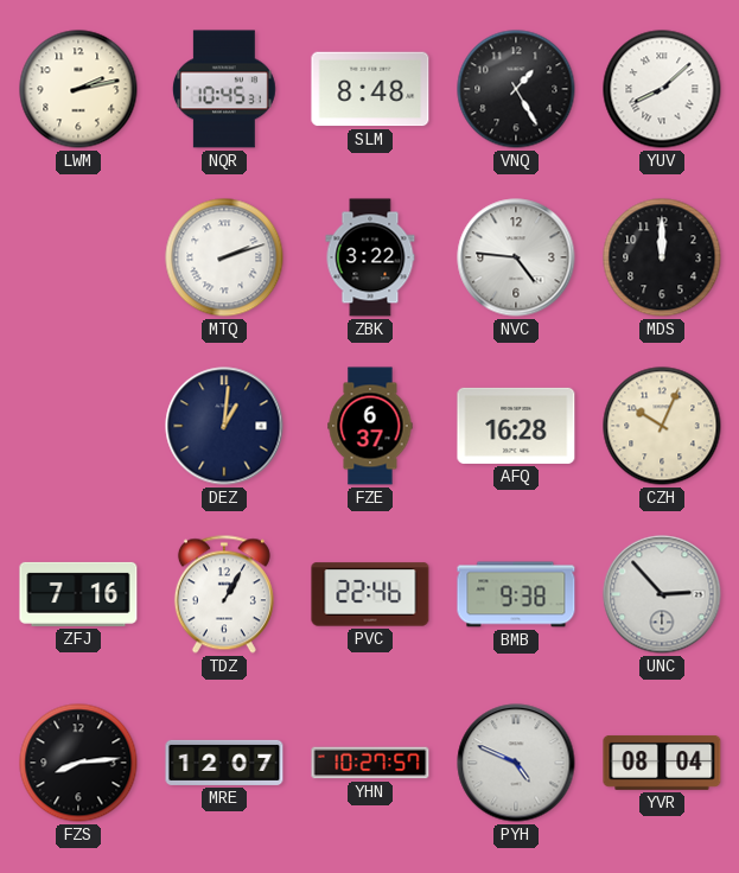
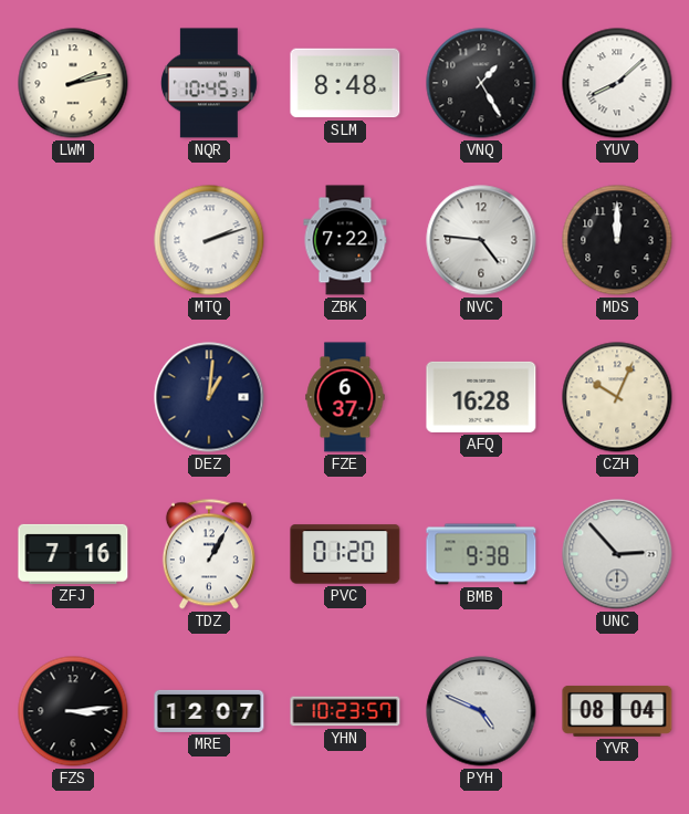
ZBK: 3:22 -> 7:22
PVC: 22:46 -> 01:20
FZS: 8:14 -> 3:14
YHN: 10:27 -> 10:23
